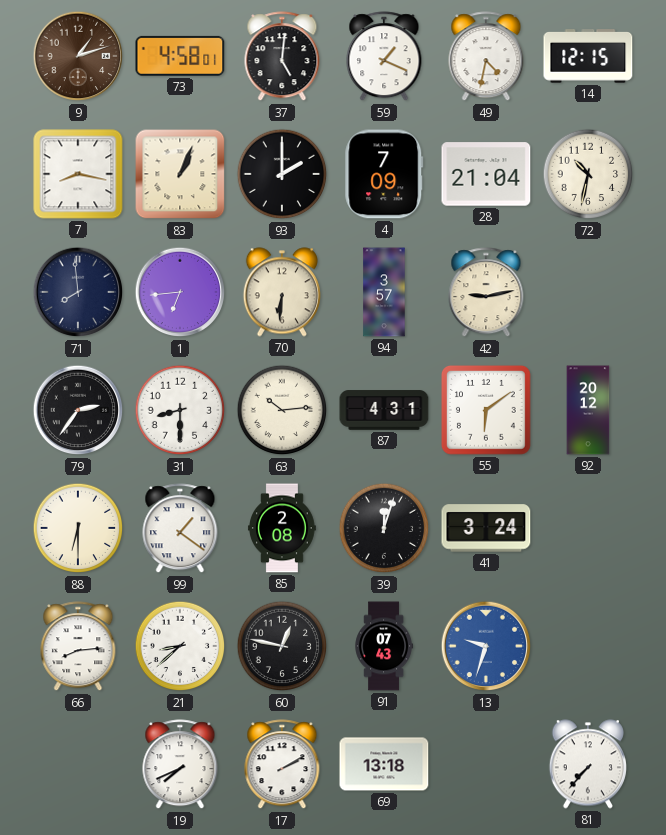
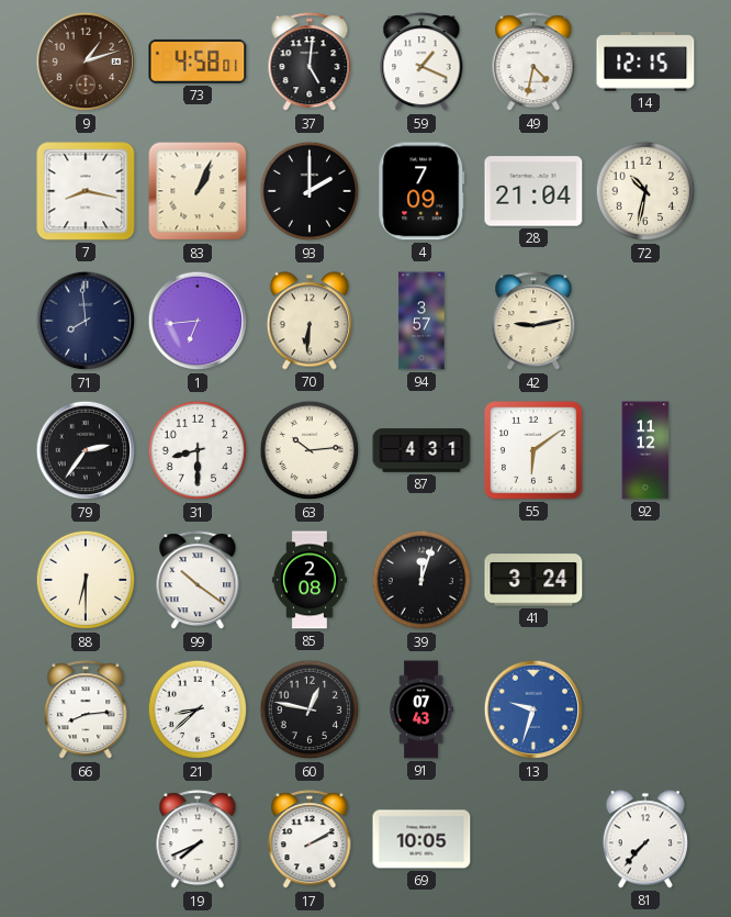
92: 20:12 -> 11:12
99: 1:21 -> 10:21
69: 13:18 -> 10:05
